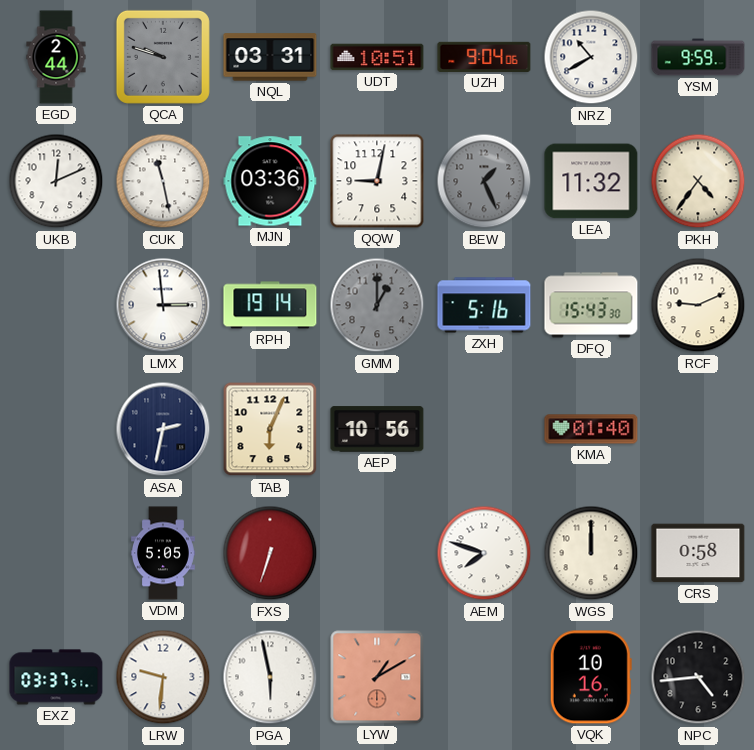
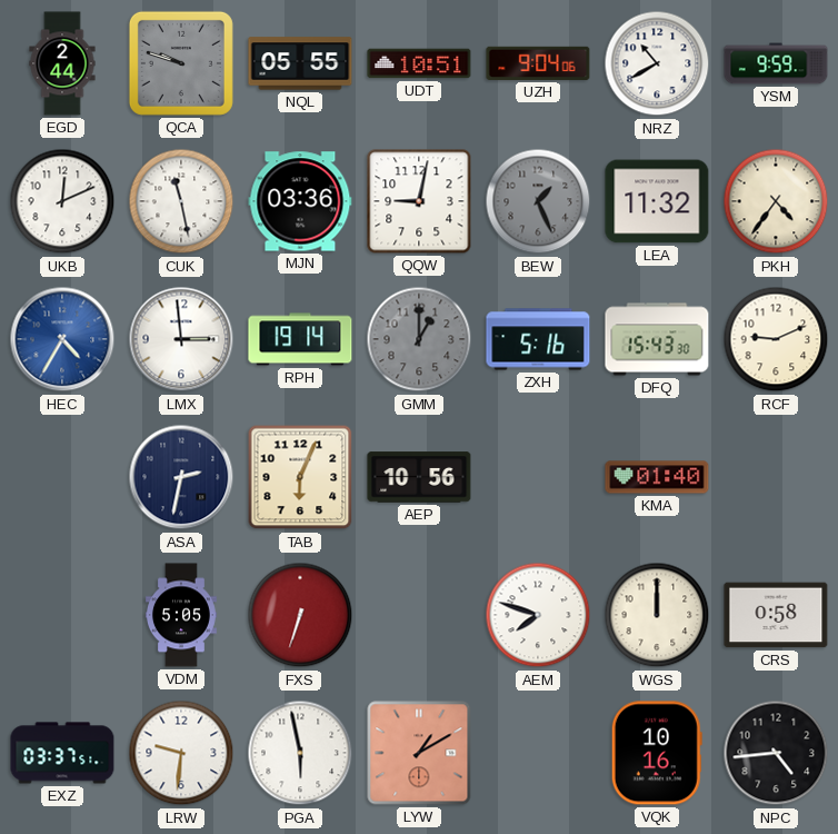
NQL: 03:31 -> 05:55
HEC: none -> 4:35
